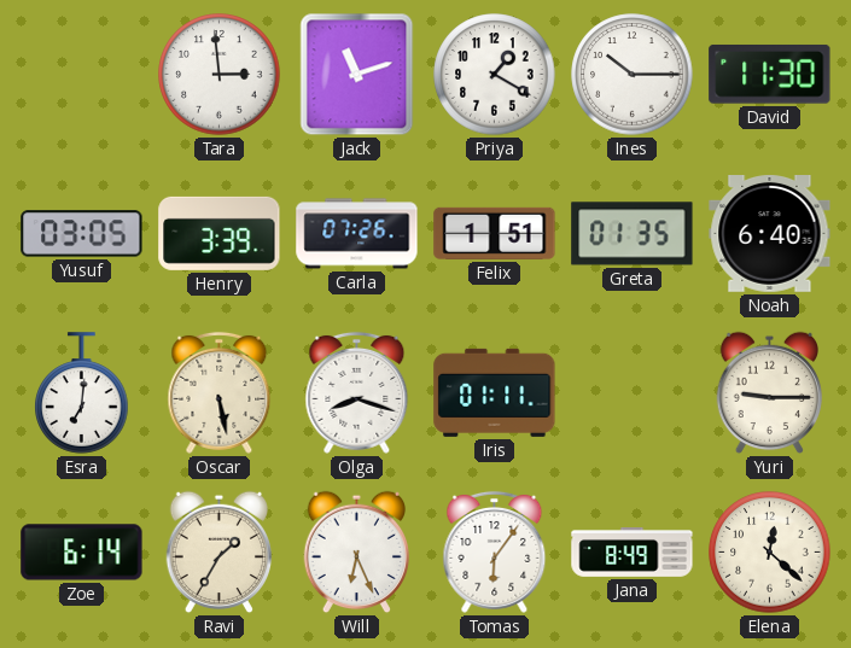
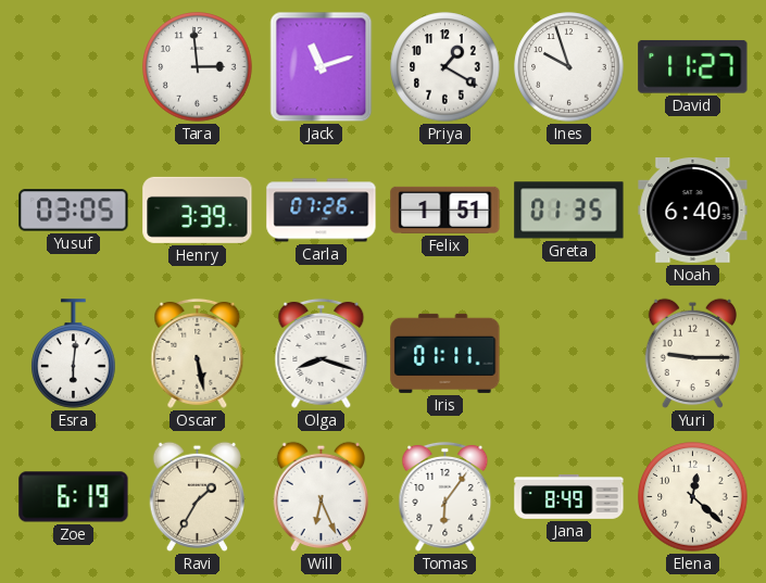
Ines: 10:15 -> 9:57
David: 11:30 -> 11:27
Esra: 7:01 -> 6:01
Zoe: 6:14 -> 6:19
